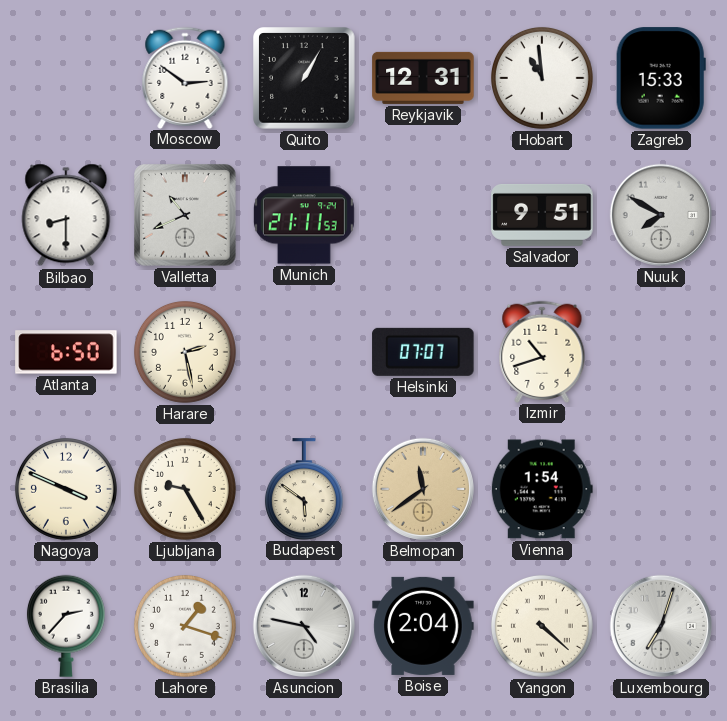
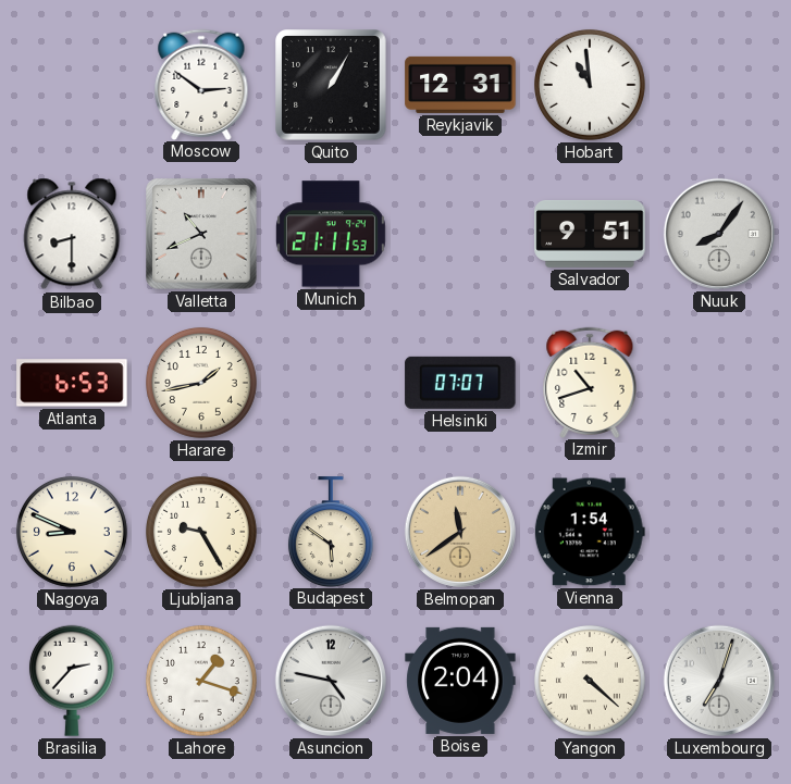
Zagreb: 15:33 -> none
Nuuk: 7:50 -> 8:06
Atlanta: 6:50 -> 6:53
Harare: 2:28 -> 1:43
Nagoya: 3:49 -> 8:49
